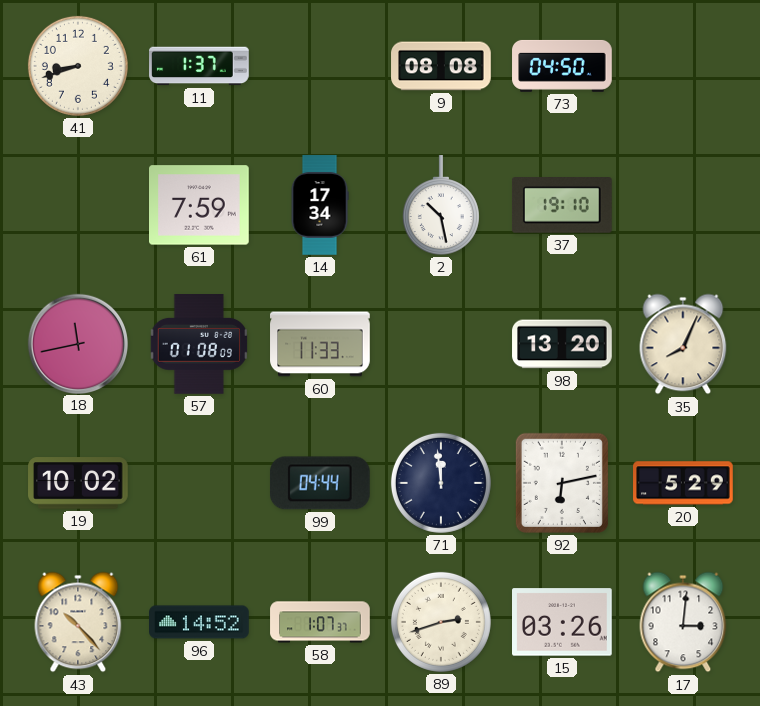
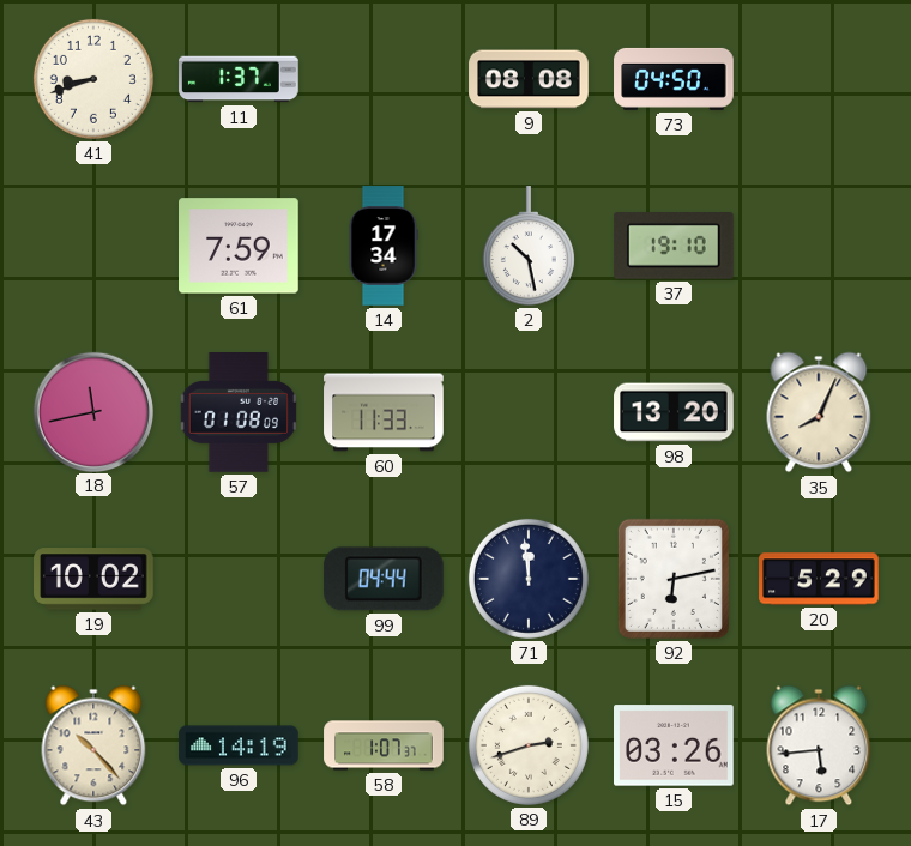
96: 14:52 -> 14:19
17: 3:01 -> 5:44
